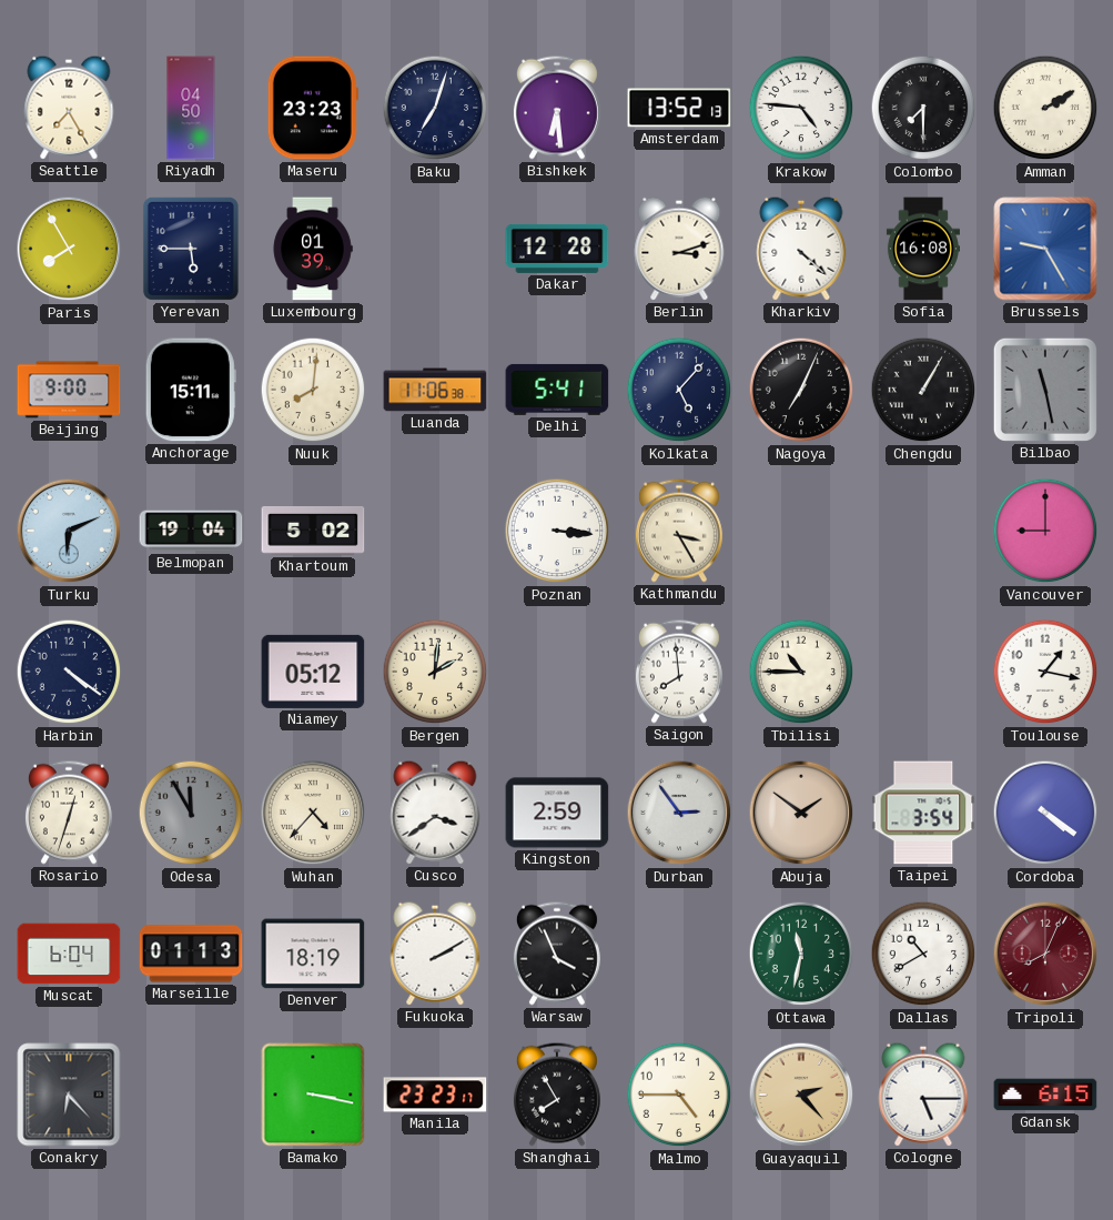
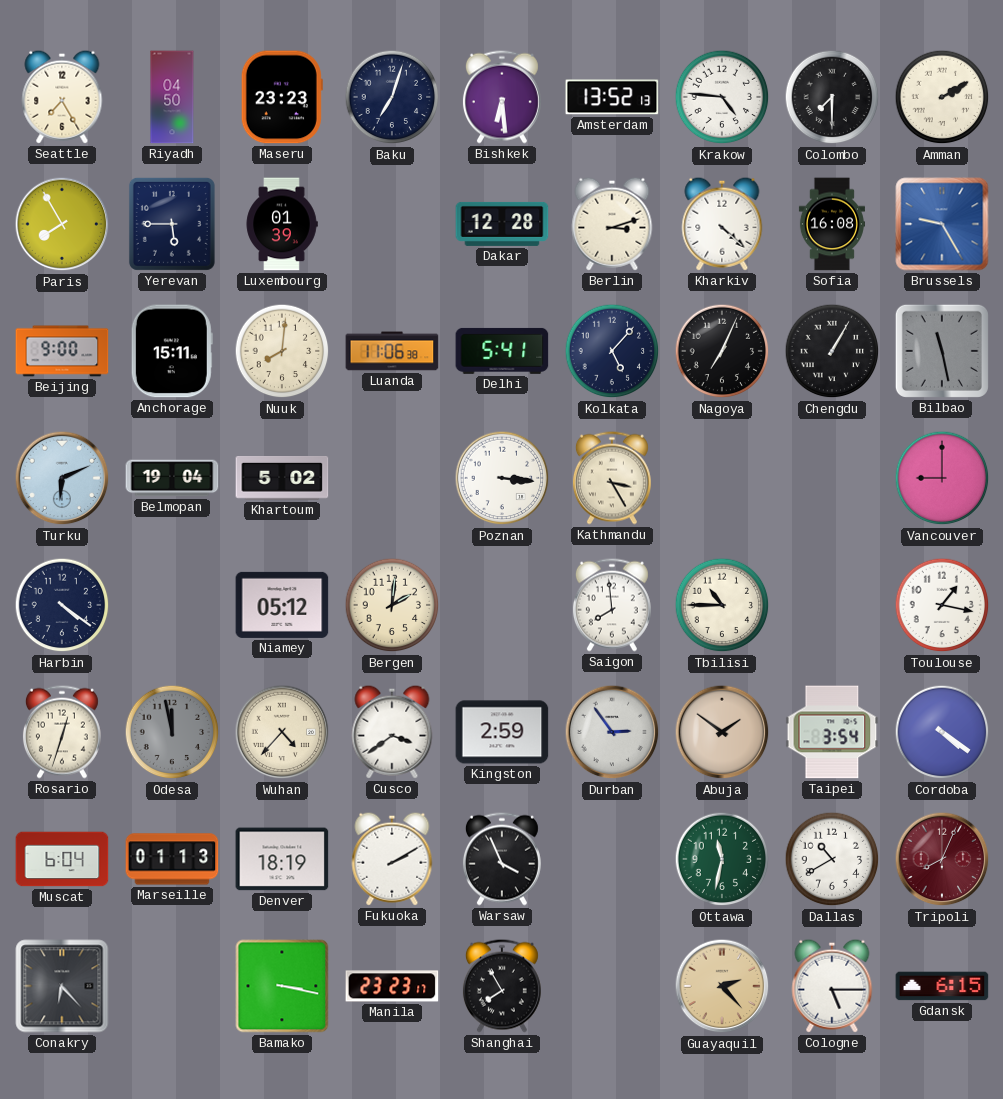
Odesa: 11:55 -> 11:58
Malmo: 4:45 -> none
